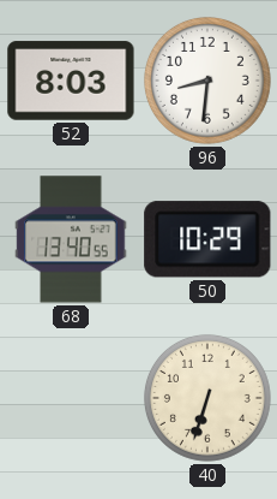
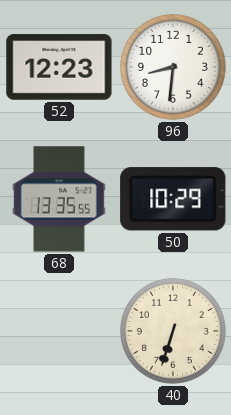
52: 8:03 -> 12:23
68: 13:40 -> 13:35
